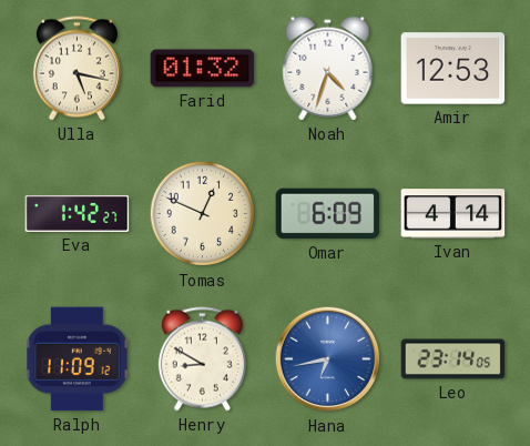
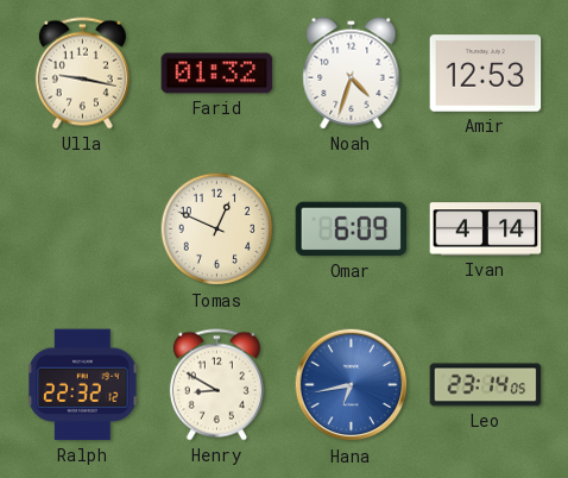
Ulla: 5:17 -> 9:17
Eva: 1:42 -> none
Ralph: 11:09 -> 22:32
